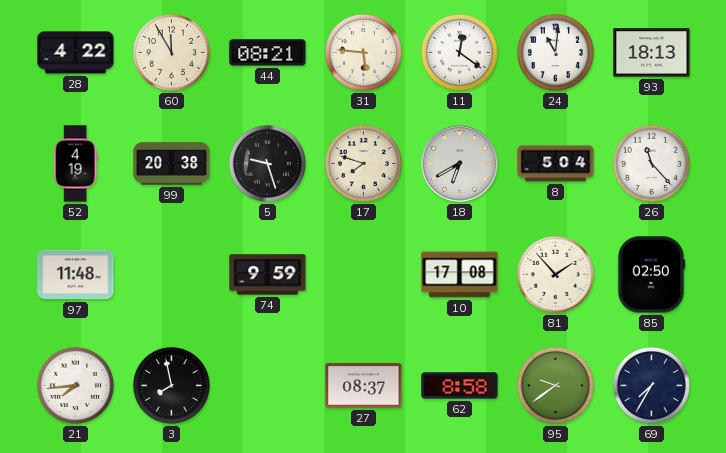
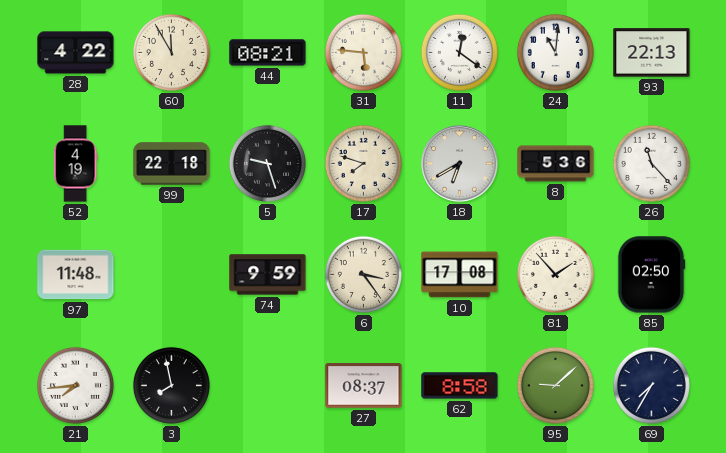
93: 18:13 -> 22:13
99: 20:38 -> 22:18
8: 5:04 -> 5:36
6: none -> 3:24
95: 9:39 -> 9:08
